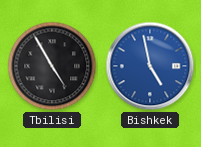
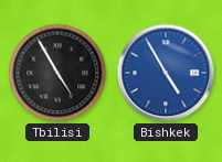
Bishkek: 4:58 -> 4:55
